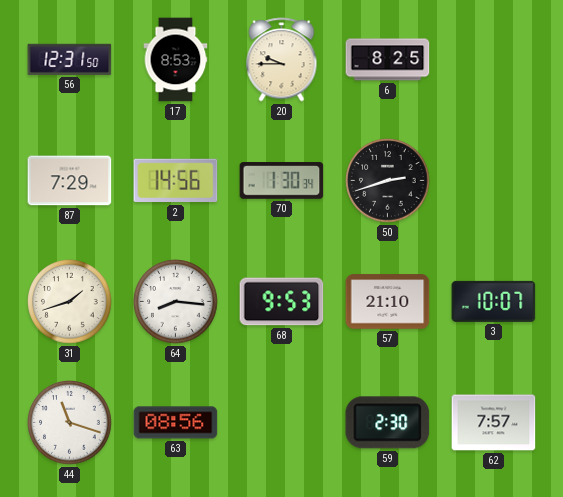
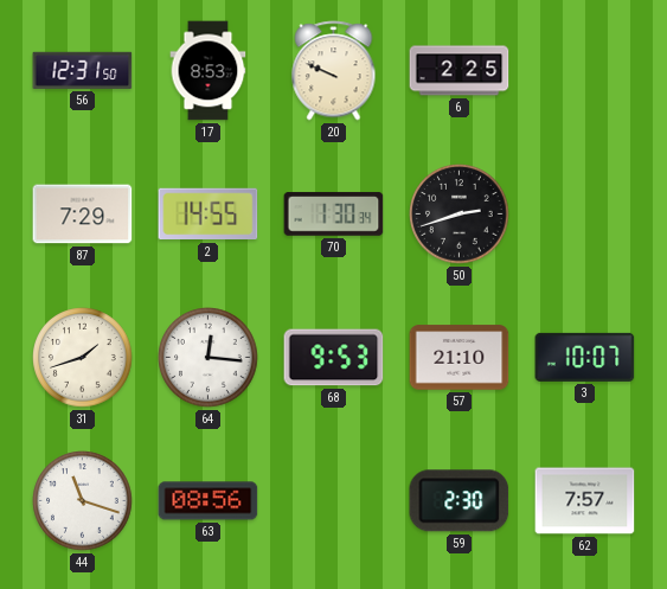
20: 9:45 -> 9:49
6: 8:25 -> 2:25
2: 14:56 -> 14:55
64: 8:16 -> 12:16
